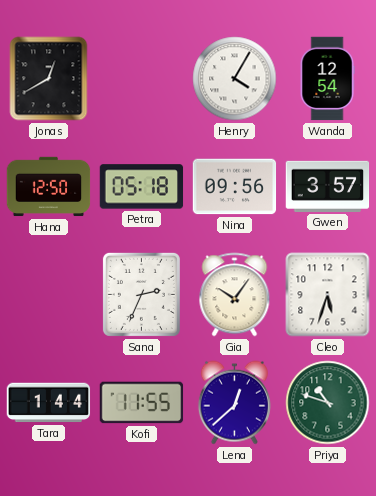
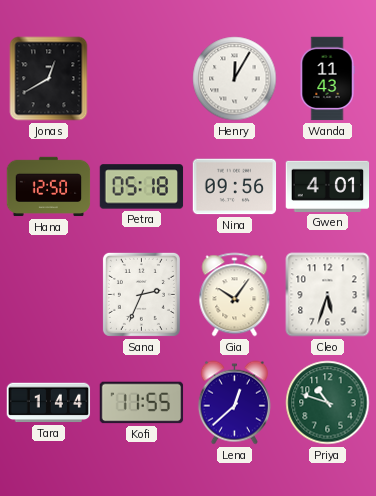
Henry: 4:05 -> 12:05
Wanda: 12:54 -> 11:43
Gwen: 3:57 -> 4:01
